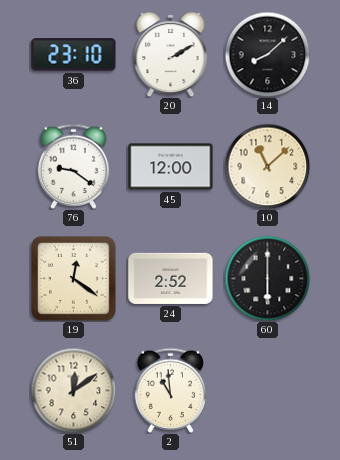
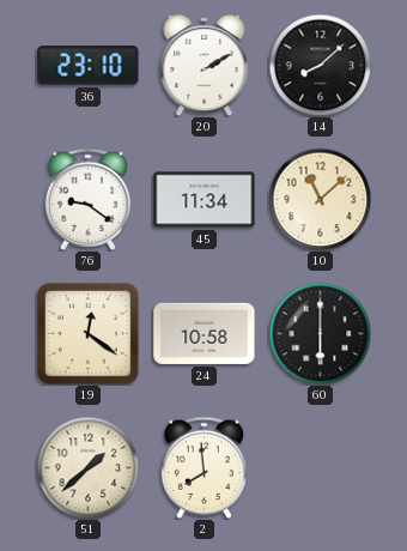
45: 12:00 -> 11:34
24: 2:52 -> 10:58
51: 12:09 -> 1:38
2: 10:59 -> 7:59
